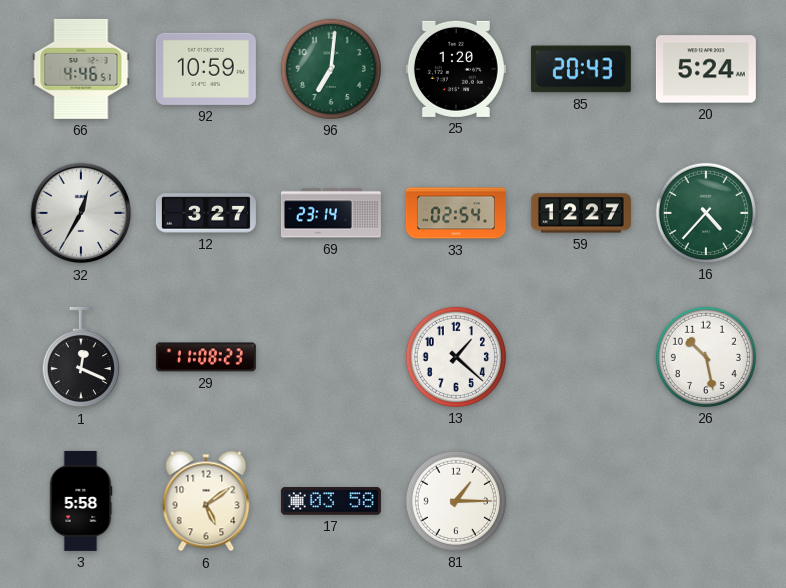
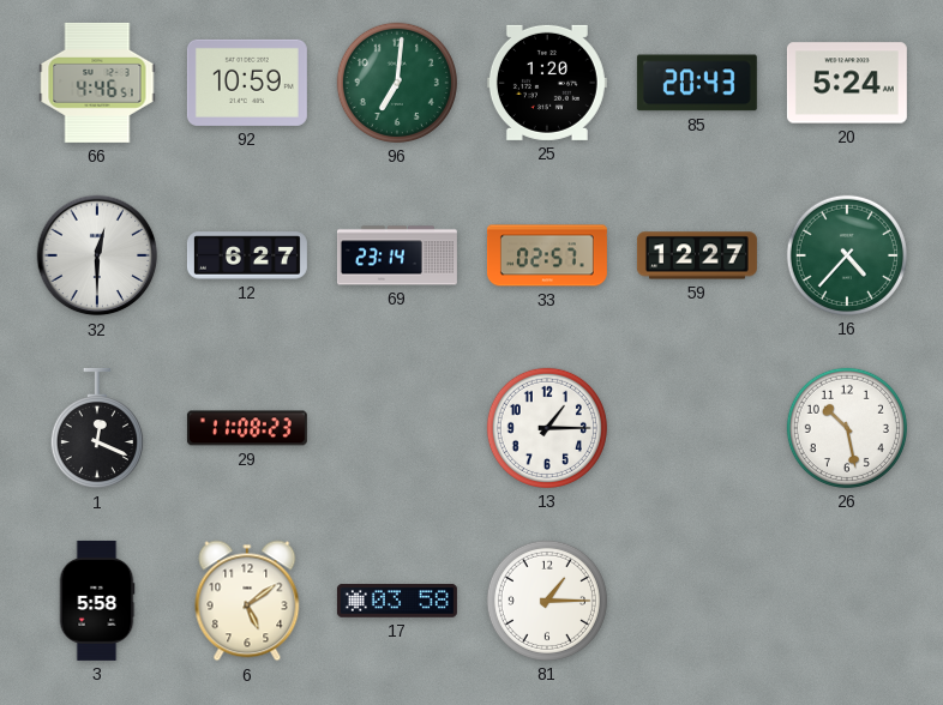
32: 12:35 -> 12:30
12: 3:27 -> 6:27
33: 02:54 -> 02:57
13: 1:22 -> 1:15
